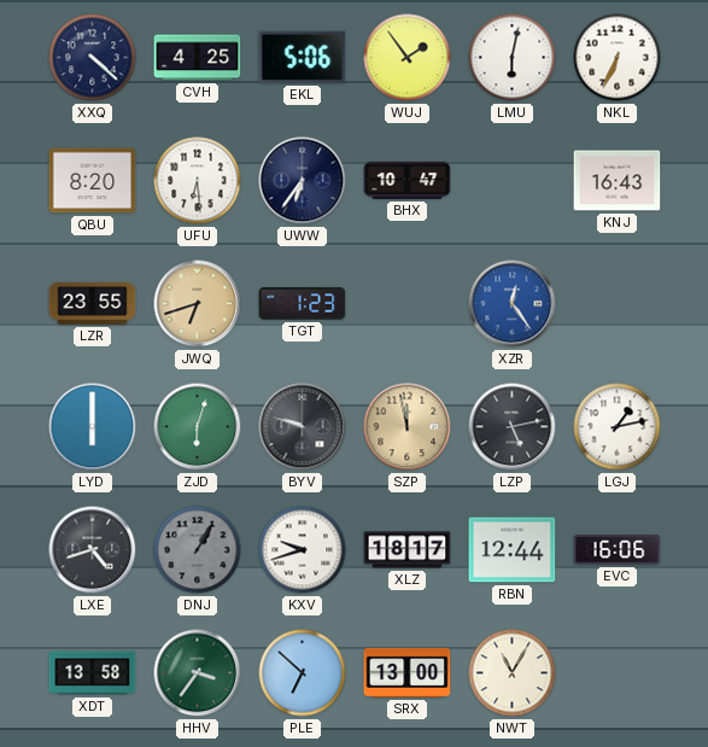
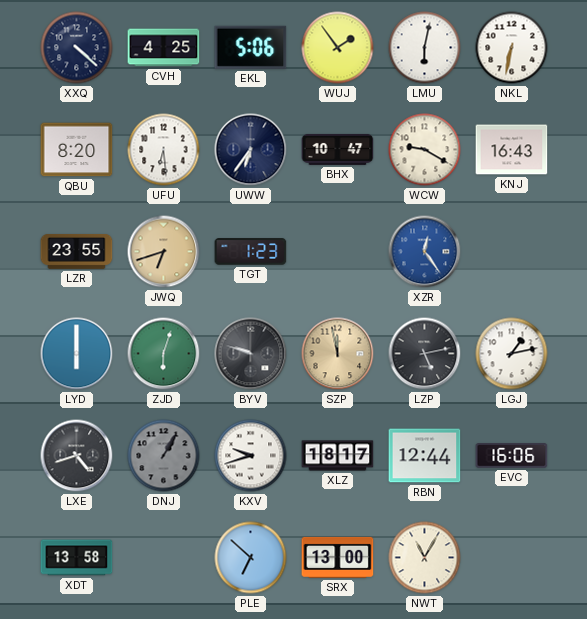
NKL: 6:34 -> 6:32
WCW: none -> 9:20
HHV: 3:36 -> none
